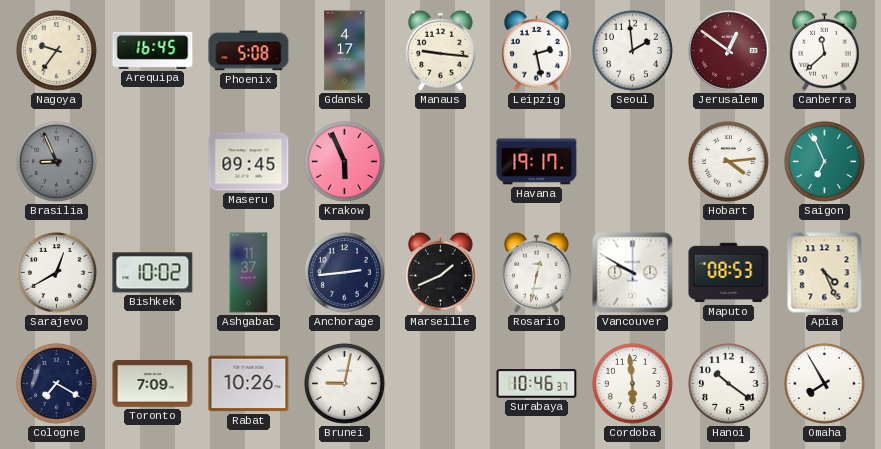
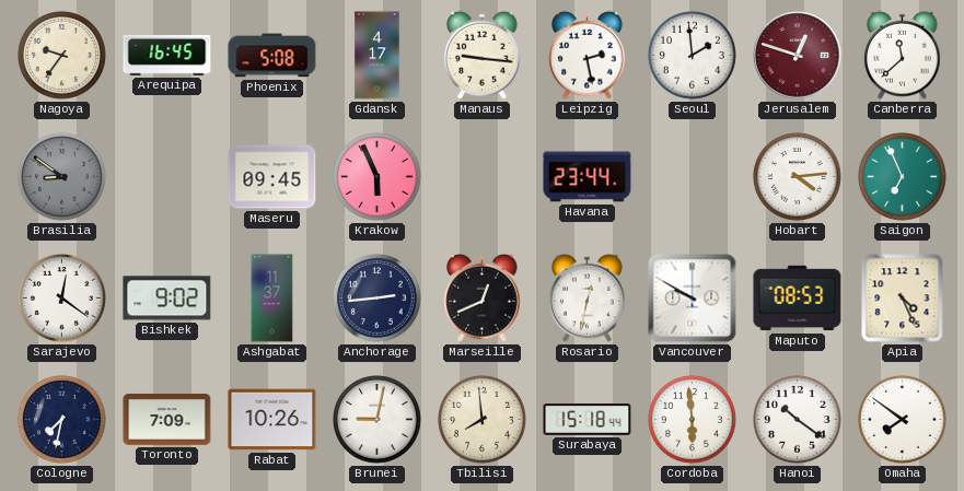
Jerusalem: 12:51 -> 12:48
Brasilia: 8:56 -> 8:51
Havana: 19:17 -> 23:44
Sarajevo: 12:40 -> 12:21
Bishkek: 10:02 -> 9:02
Marseille: 1:41 -> 12:41
Cologne: 7:20 -> 7:32
Tbilisi: none -> 7:59
Surabaya: 10:46 -> 15:18
Omaha: 7:55 -> 7:51
